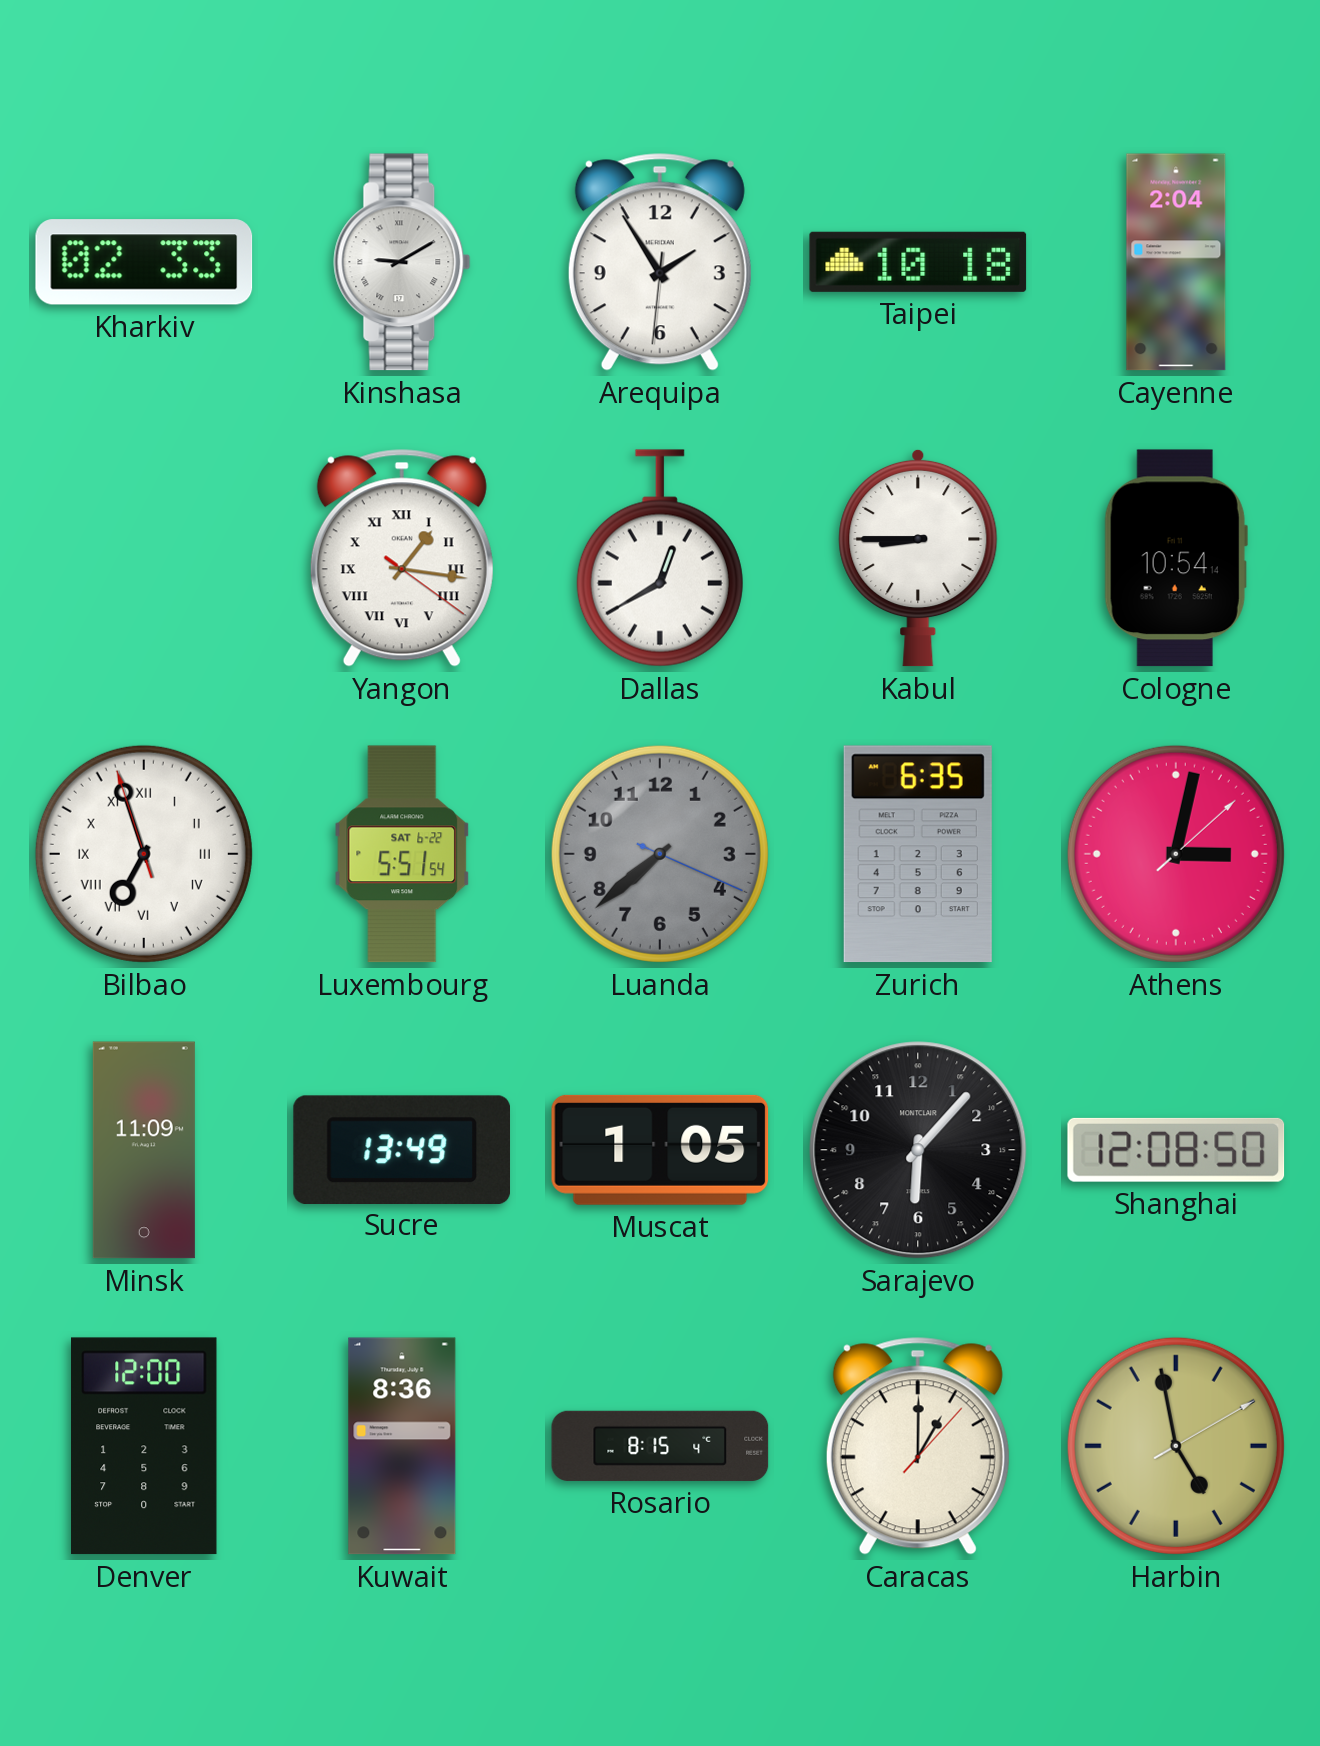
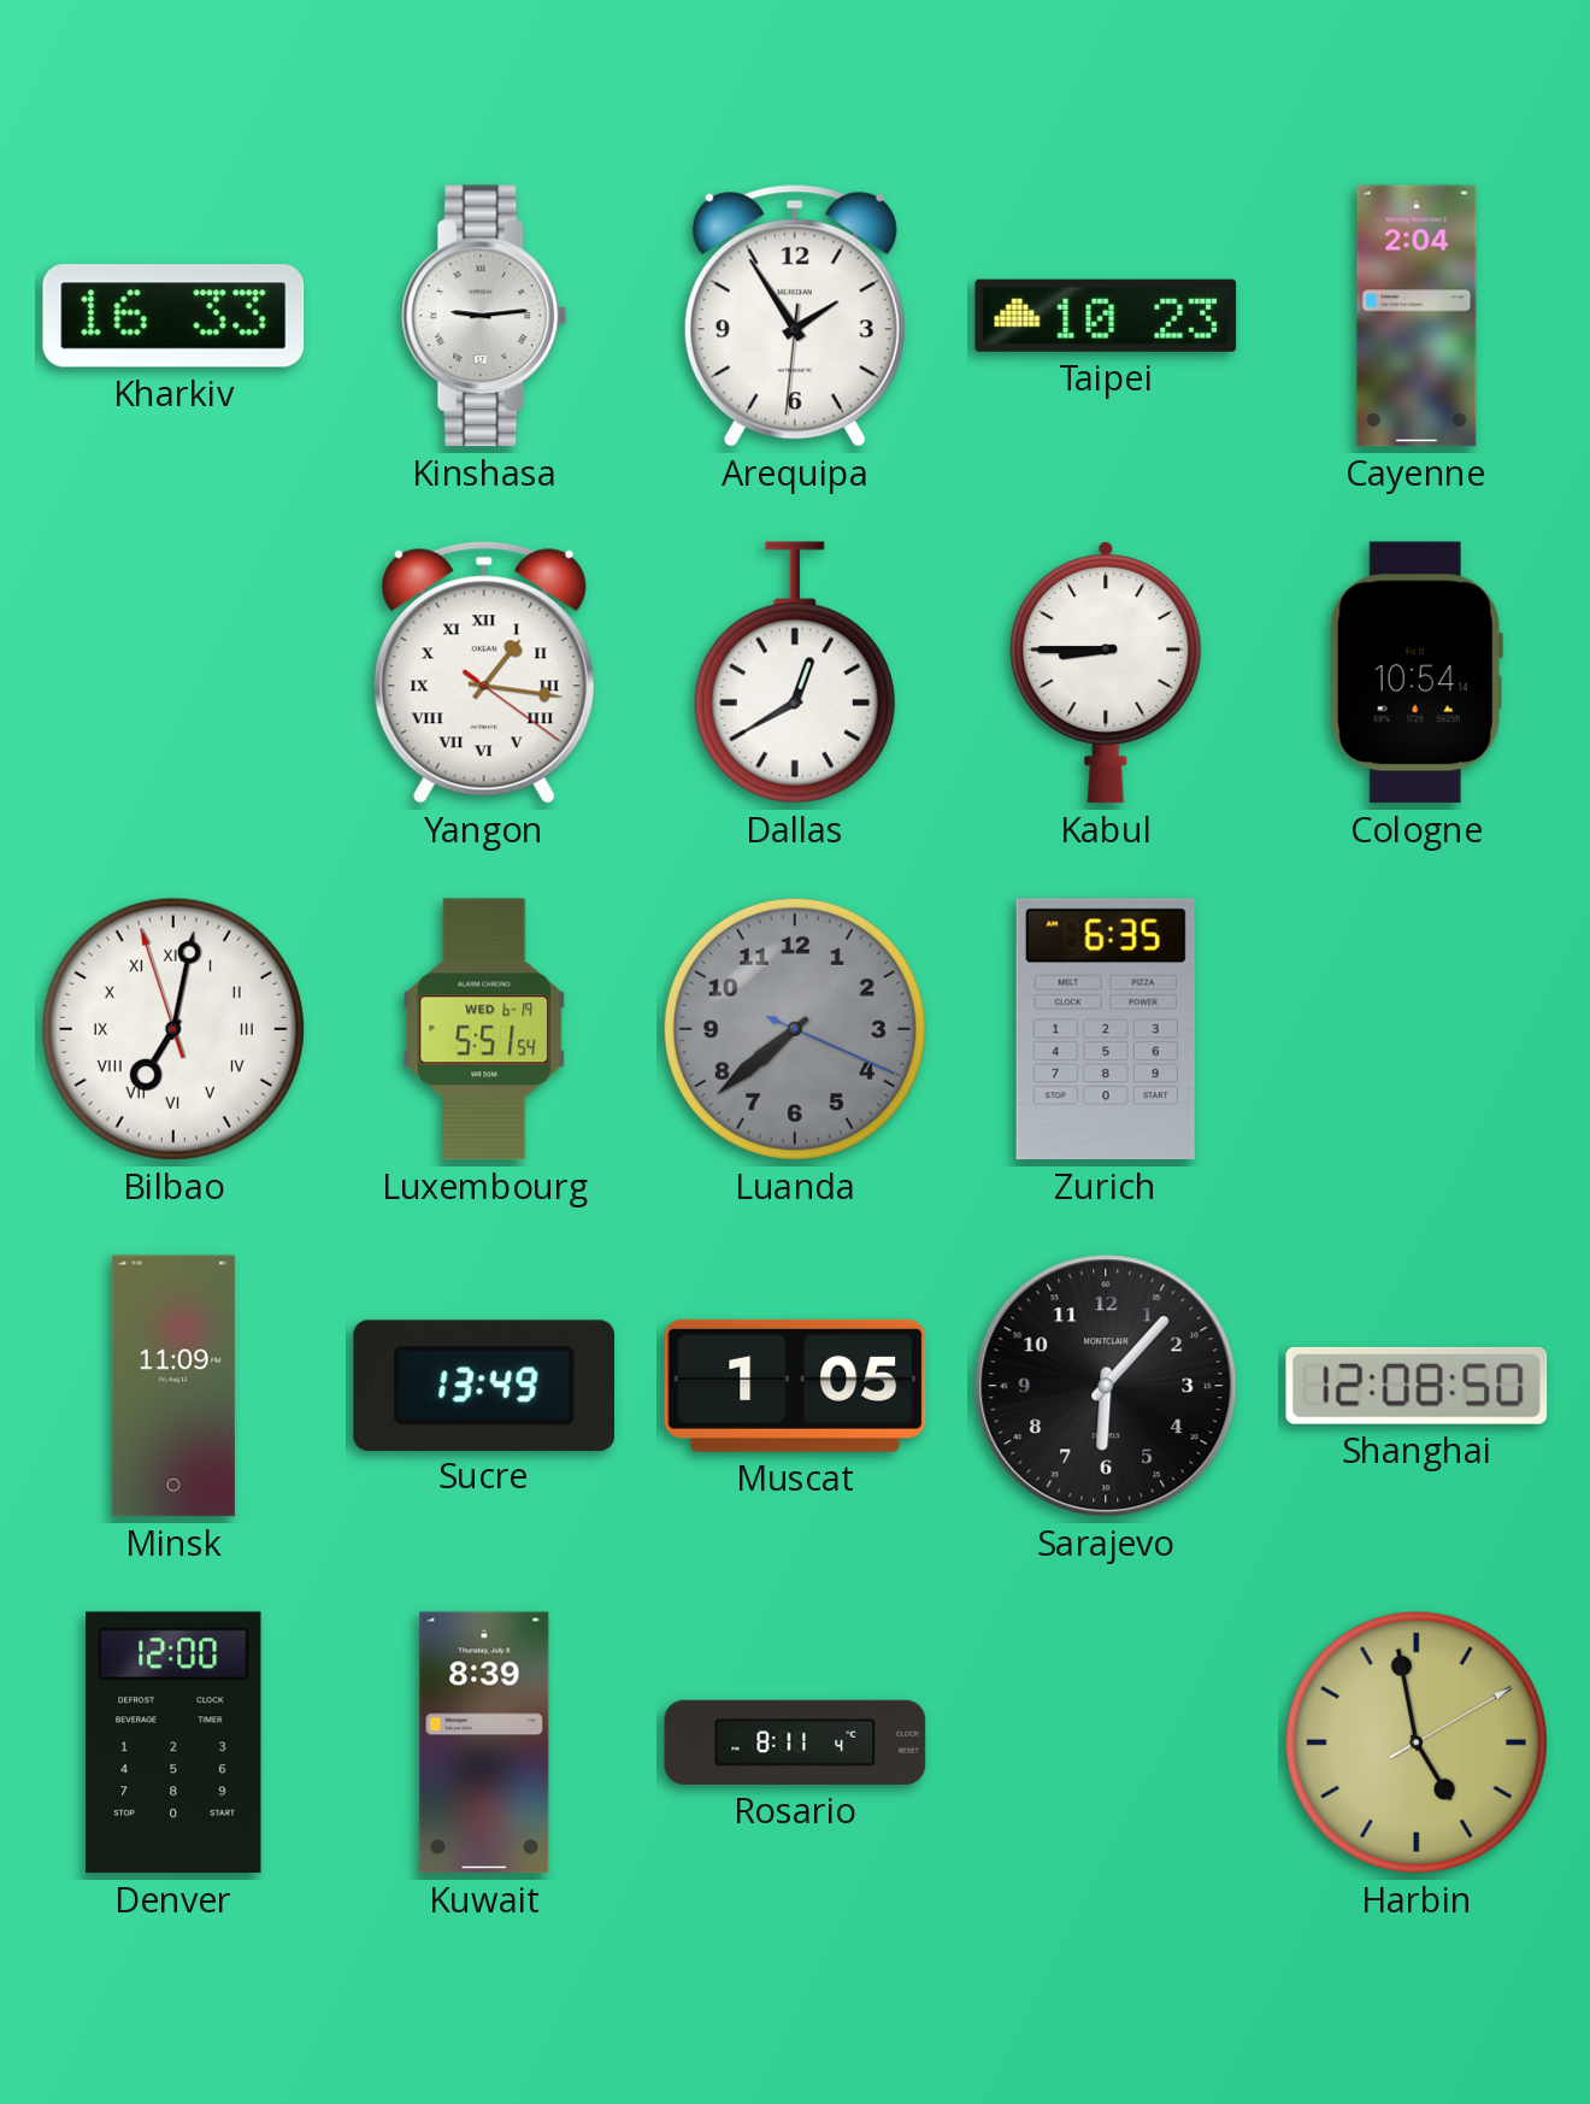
Kharkiv: 02:33 -> 16:33
Kinshasa: 9:10 -> 9:14
Taipei: 10:18 -> 10:23
Bilbao: 6:56 -> 7:01
Luxembourg date: SAT 6-22 -> WED 6-19
Athens: 3:02 -> none
Kuwait: 8:36 -> 8:39
Rosario: 8:15 -> 8:11
Caracas: 1:00 -> none
